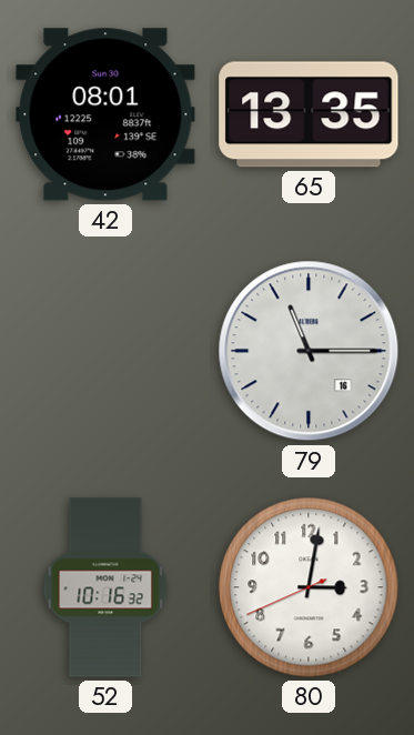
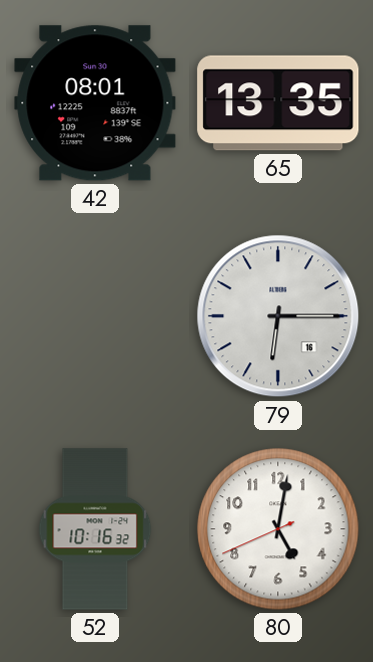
79: 11:15 -> 6:15
80: 3:01 -> 5:01
